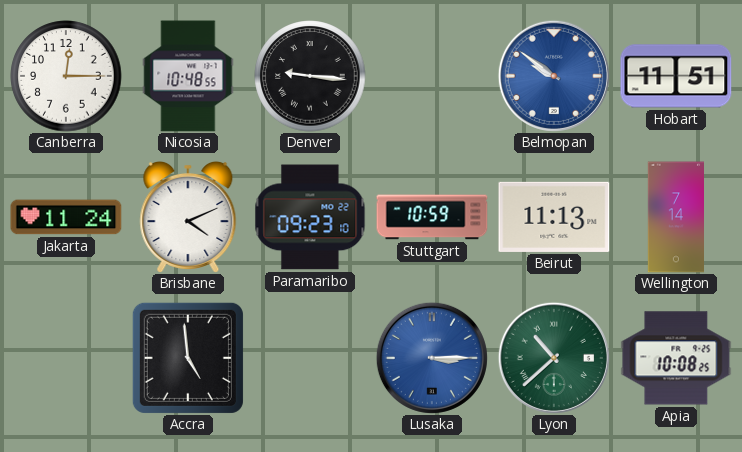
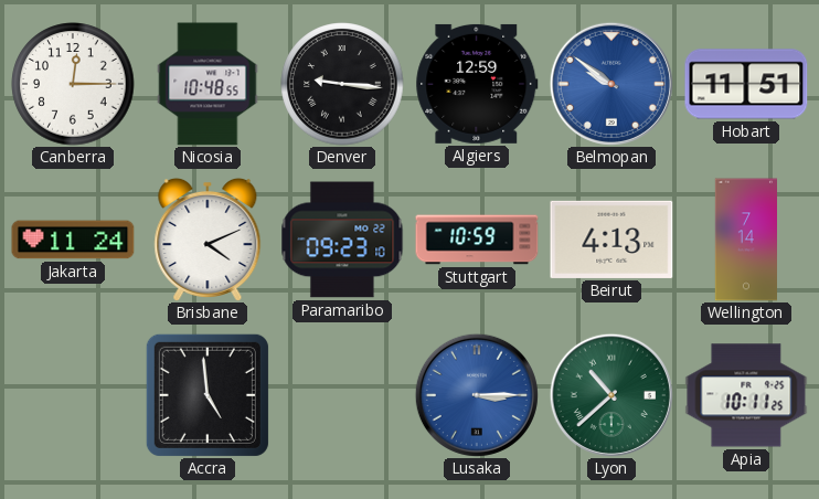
Algiers: none -> 12:59
Beirut: 11:13 -> 4:13
Apia: 10:08 -> 10:11
